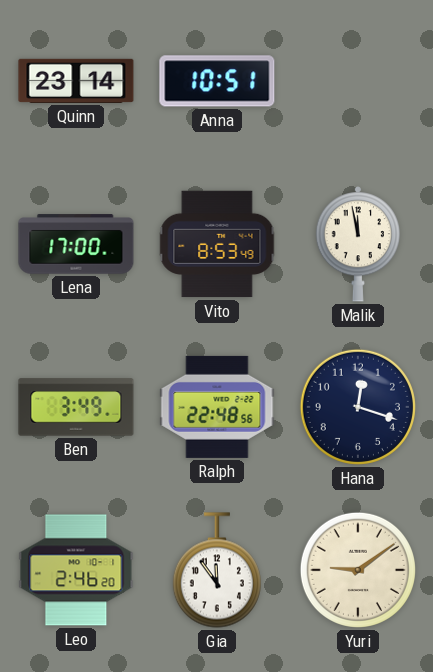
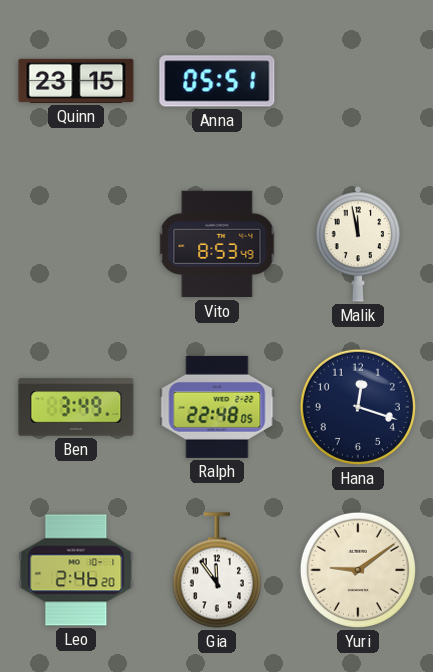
Quinn: 23:14 -> 23:15
Anna: 10:51 -> 05:51
Lena: 17:00 -> none
Ralph: 22:48:56 -> 22:48:05
